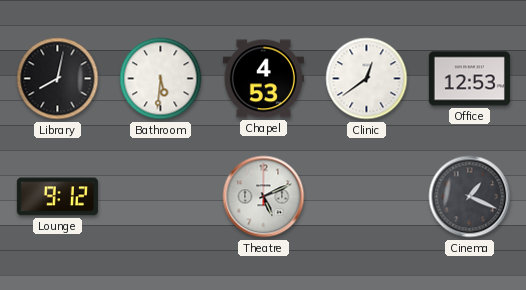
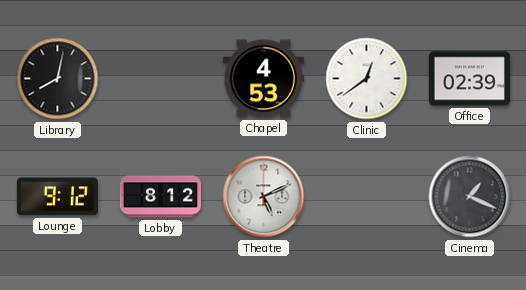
Bathroom: 5:31 -> none
Office: 12:53 -> 02:39
Lobby: none -> 8:12
